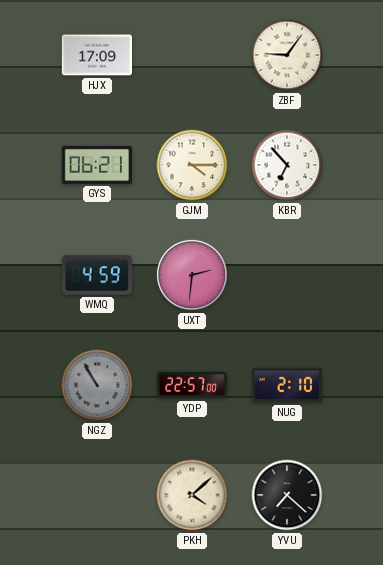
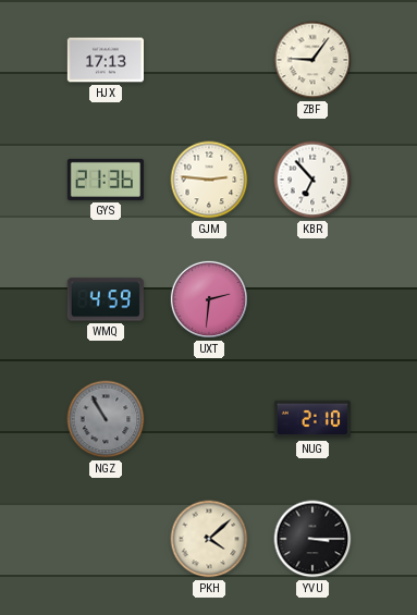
HJX: 17:09 -> 17:13
GYS: 06:21 -> 21:36
GJM: 4:15 -> 2:46
YDP: 22:57 -> none
YVU: 7:22 -> 3:15
